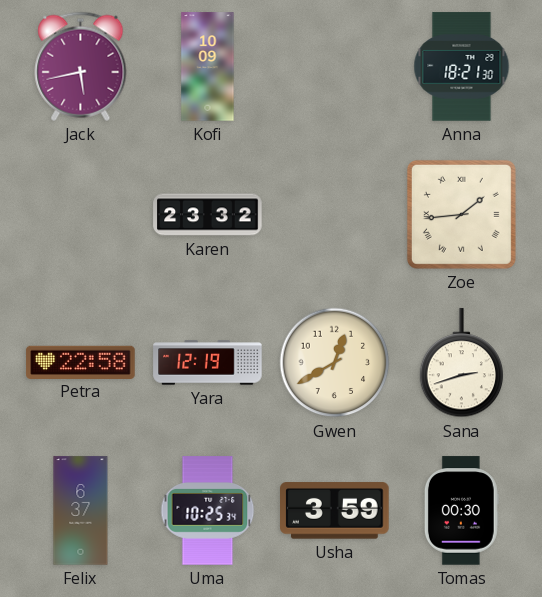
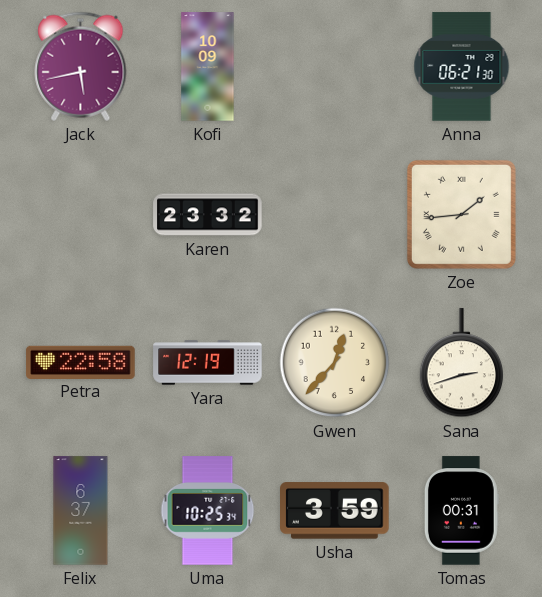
Anna: 18:21 -> 06:21
Gwen: 12:40 -> 12:37
Tomas: 00:30 -> 00:31
